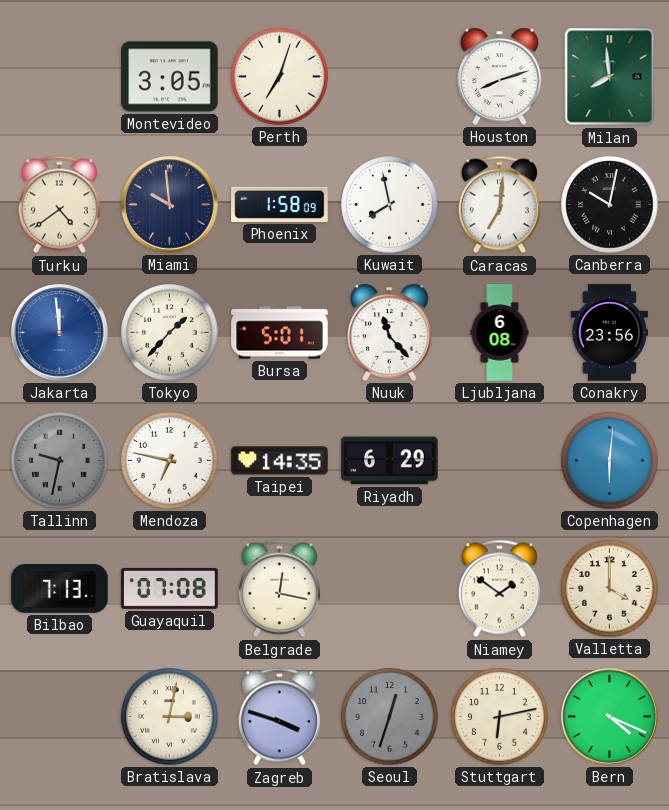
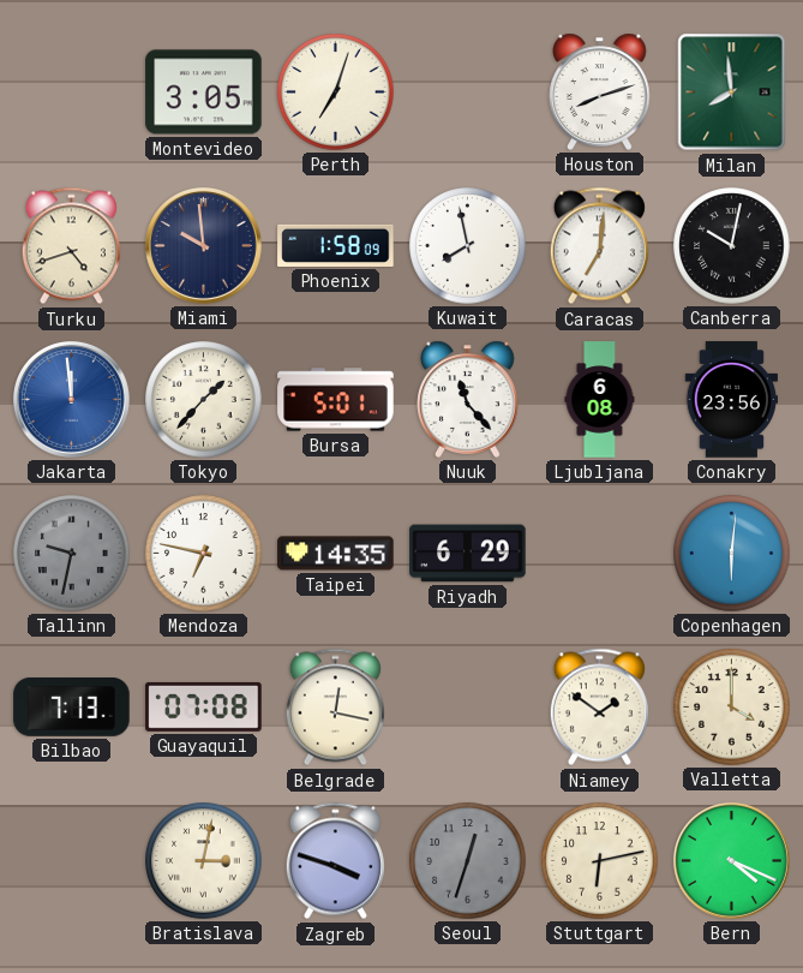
Turku: 4:39 -> 4:42
